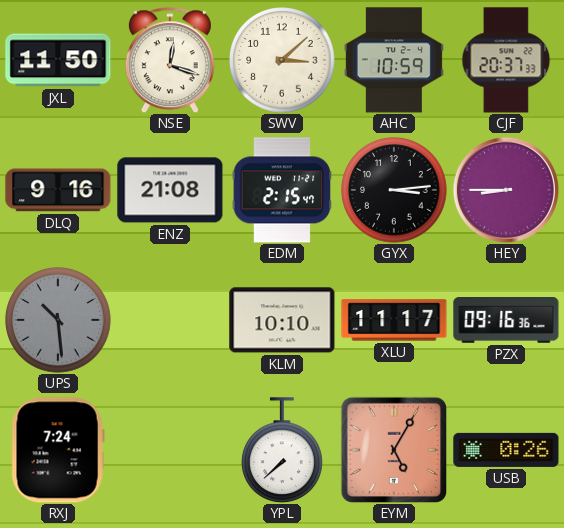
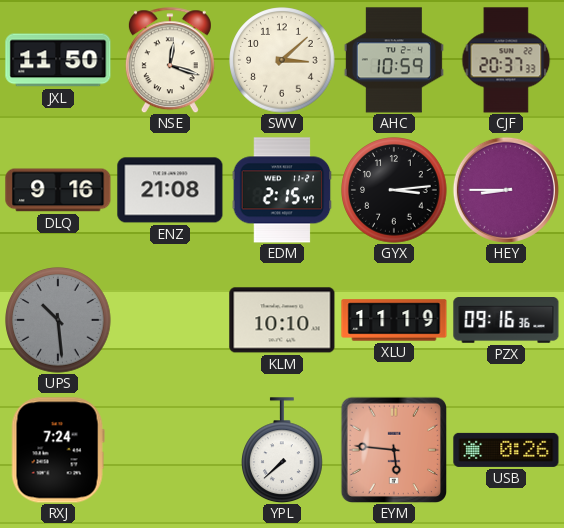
XLU: 11:17 -> 11:19
EYM: 5:05 -> 5:46
